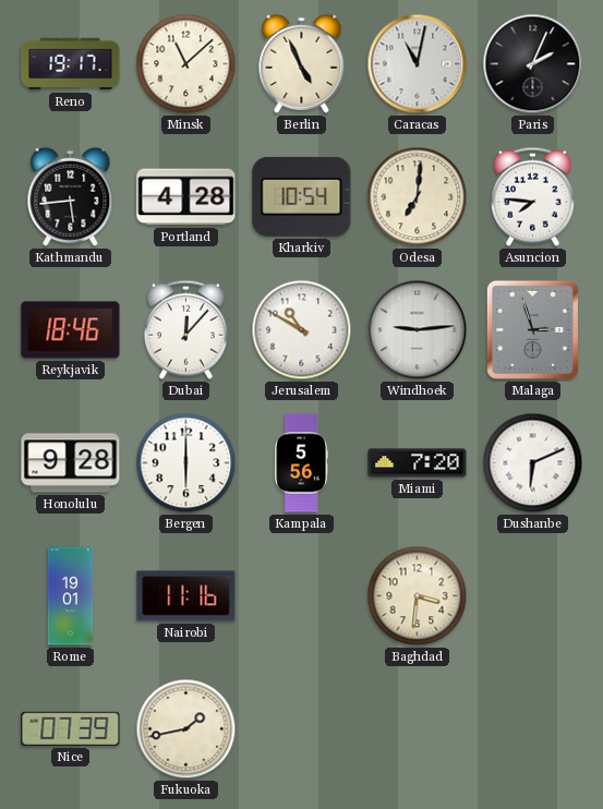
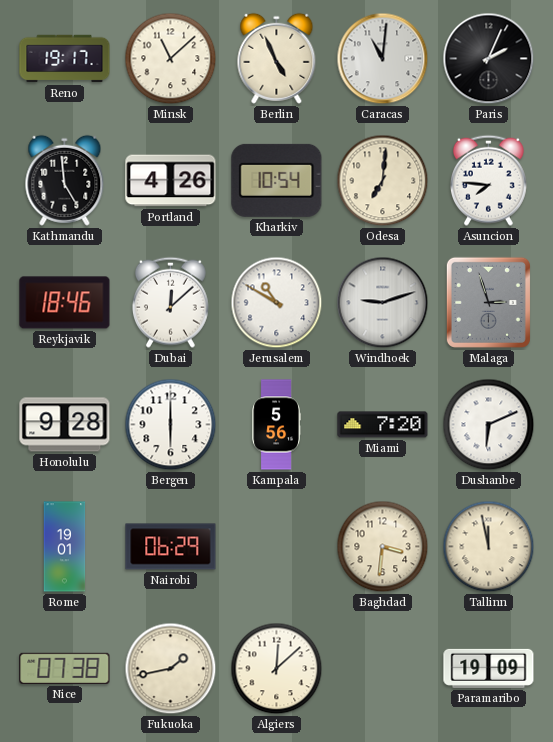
Caracas: 11:02 -> 11:01
Kathmandu: 5:44 -> 4:59
Portland: 4:28 -> 4:26
Dubai: 12:07 -> 12:08
Windhoek: 9:14 -> 9:12
Nairobi: 11:16 -> 06:29
Tallinn: none -> 11:58
Nice: 07:39 -> 07:38
Algiers: none -> 12:08
Paramaribo: none -> 19:09
